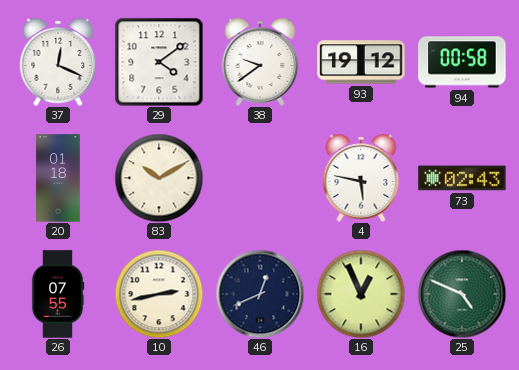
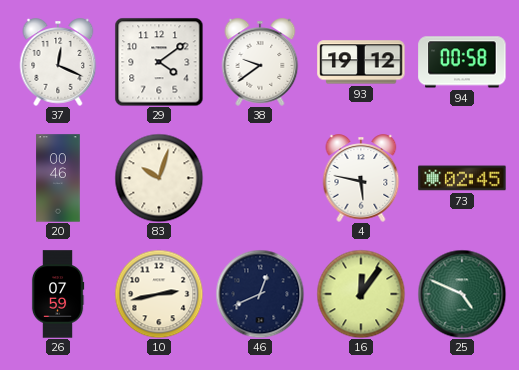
20: 01:18 -> 00:46
83: 10:10 -> 10:03
73: 02:43 -> 02:45
26: 07:55 -> 07:59
16: 12:56 -> 12:06
